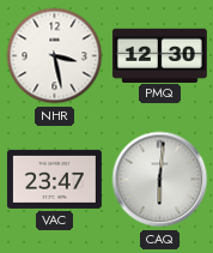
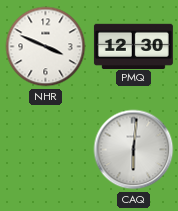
NHR: 3:28 -> 3:49
VAC: 23:47 -> none
